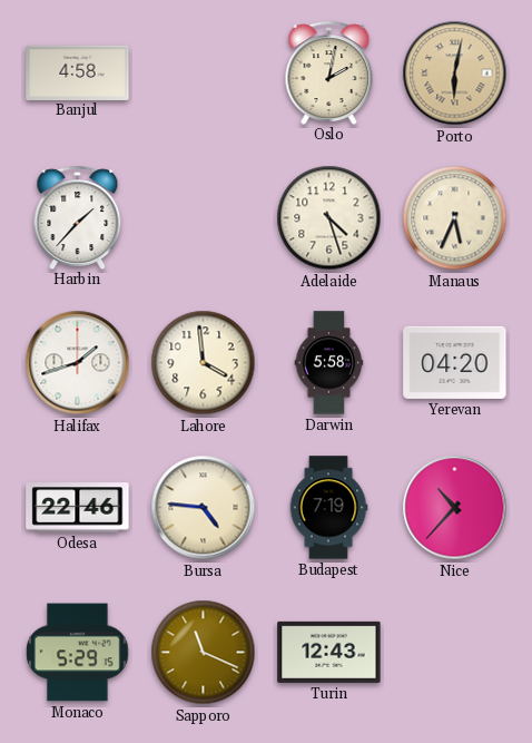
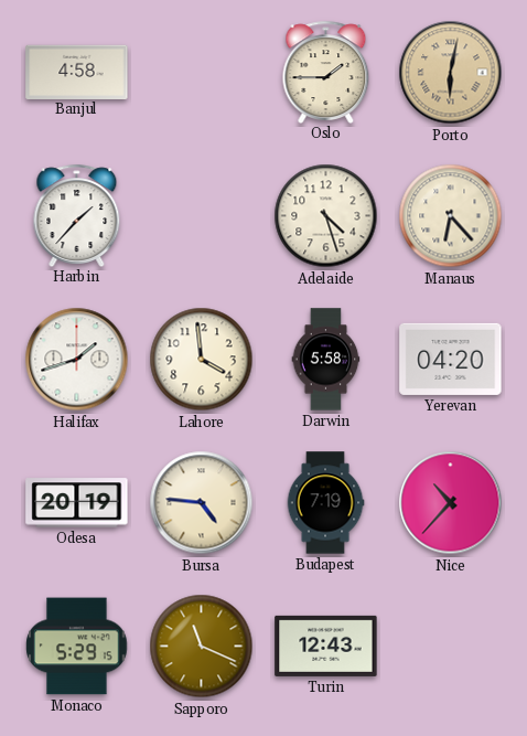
Oslo: 2:02 -> 1:45
Manaus: 5:34 -> 6:23
Odesa: 22:46 -> 20:19
